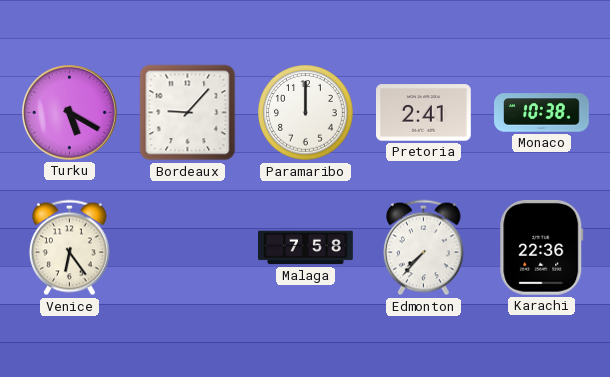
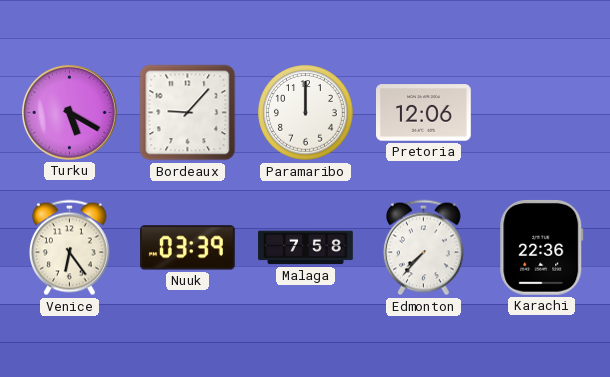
Pretoria: 2:41 -> 12:06
Monaco: 10:38 -> none
Nuuk: none -> 03:39
